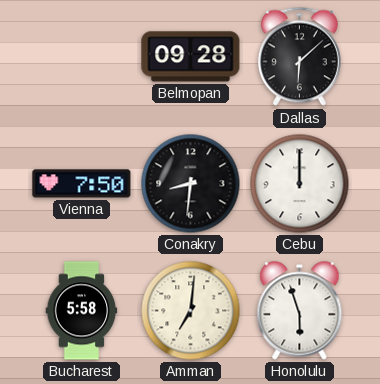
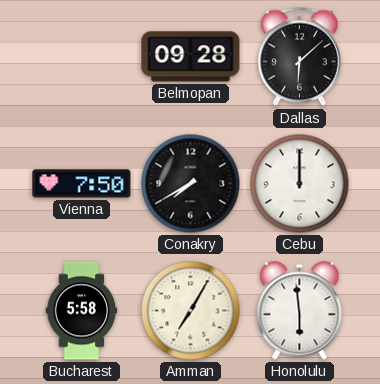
Conakry: 8:31 -> 7:40
Amman: 7:01 -> 7:05
Honolulu: 5:57 -> 5:59
